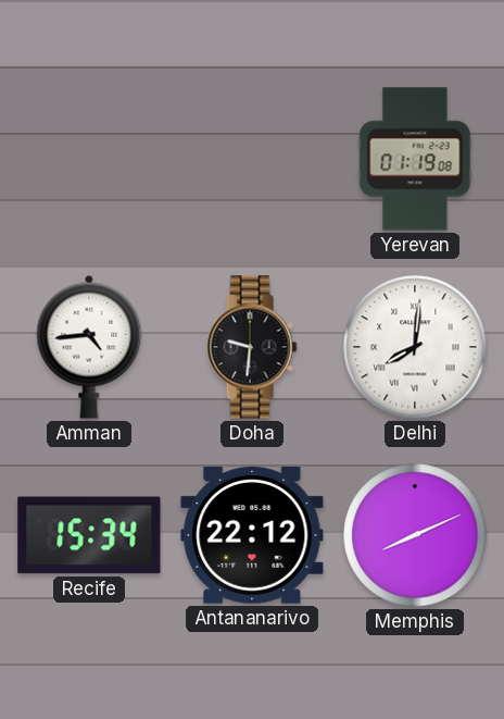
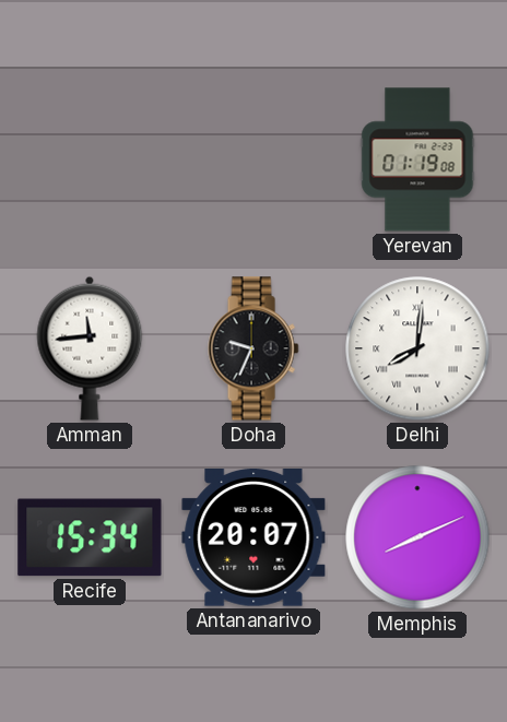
Amman: 4:44 -> 11:44
Doha: 9:31 -> 9:34
Antananarivo: 22:12 -> 20:07
